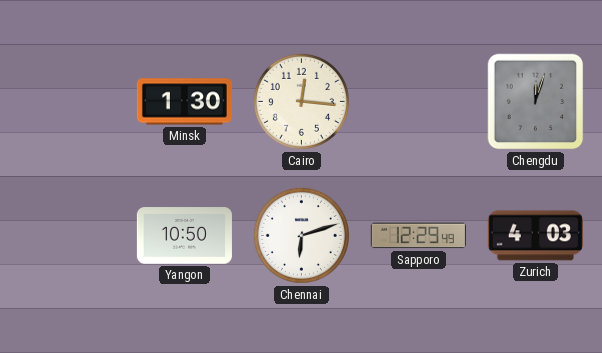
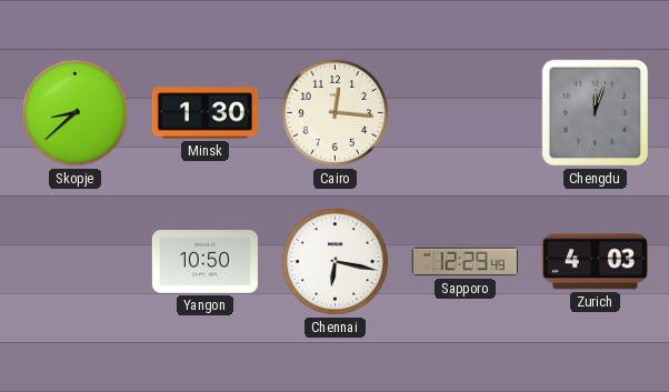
Skopje: none -> 8:38
Chennai: 6:12 -> 6:17
